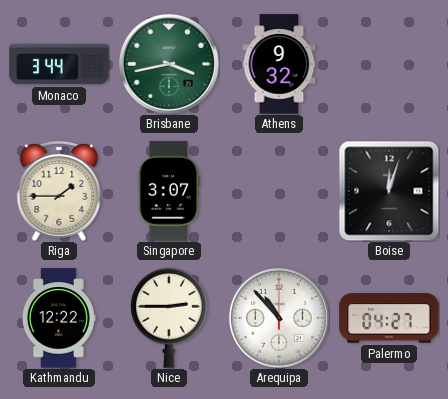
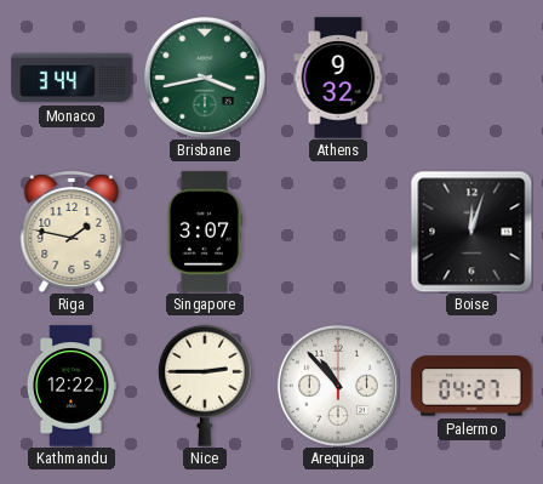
Riga: 1:45 -> 1:47
